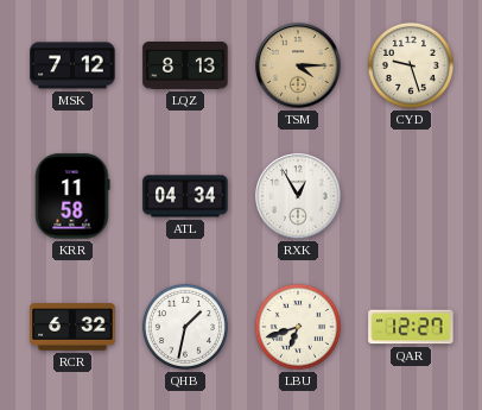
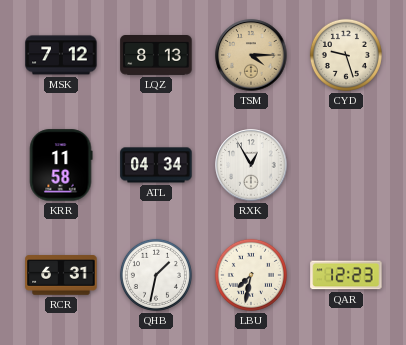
RCR: 6:32 -> 6:31
LBU: 6:42 -> 7:32
QAR: 12:27 -> 12:23
